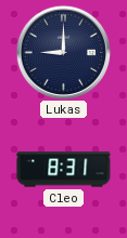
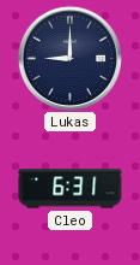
Cleo: 8:31 -> 6:31
